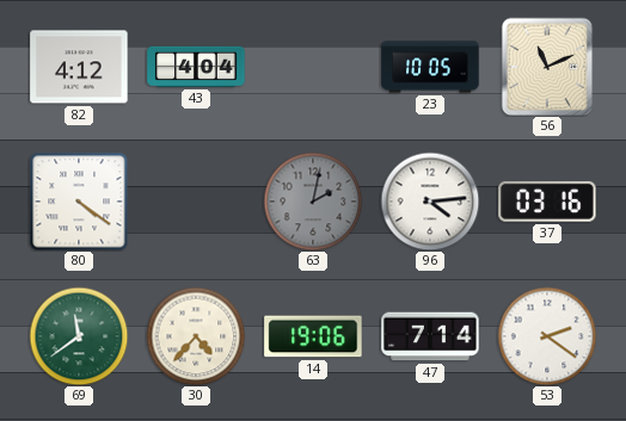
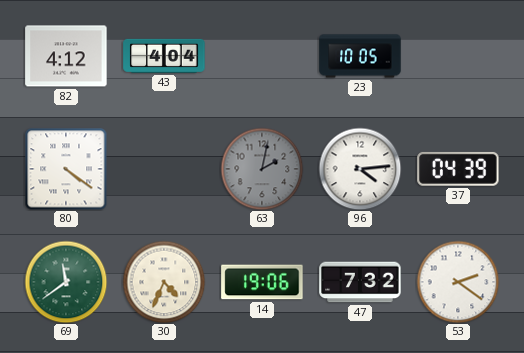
56: 11:11 -> none
37: 03:16 -> 04:39
30: 4:37 -> 4:34
47: 7:14 -> 7:32
